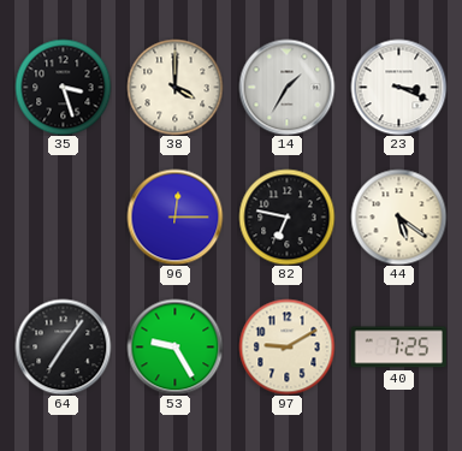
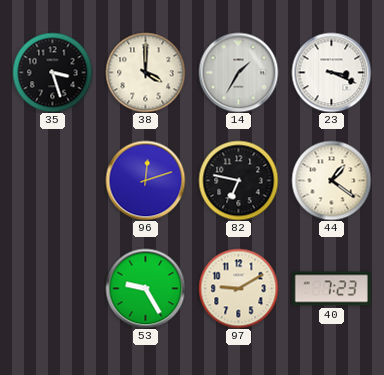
96: 12:15 -> 12:12
44: 5:21 -> 1:21
64: 7:06 -> none
40: 7:25 -> 7:23
